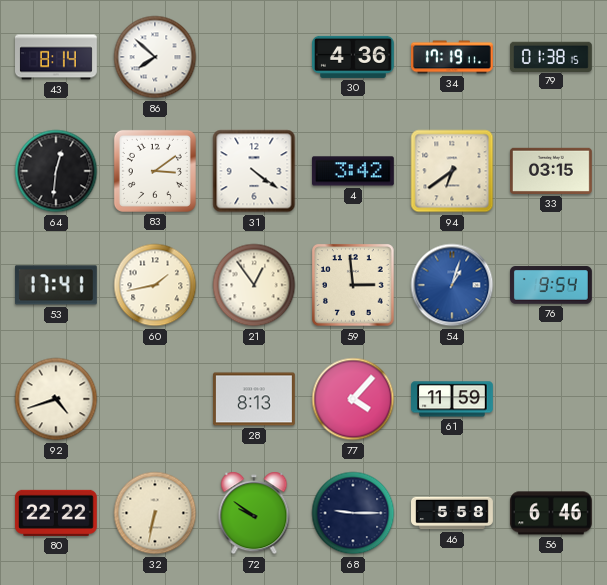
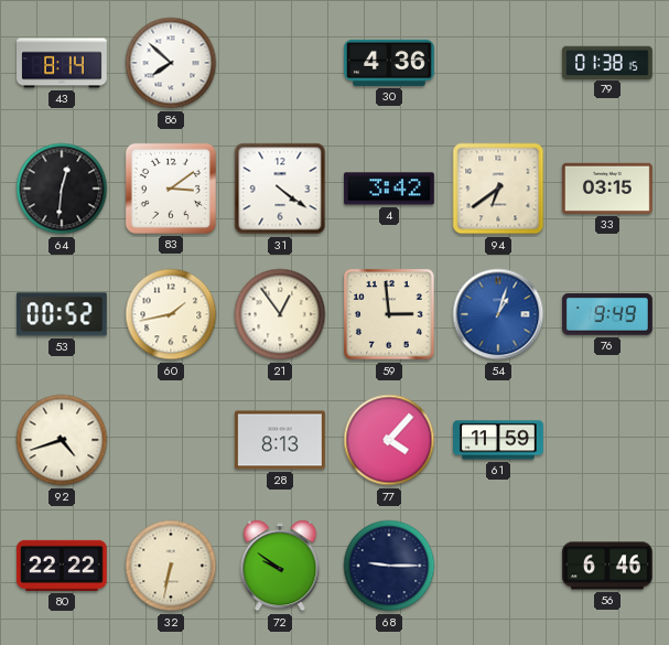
34: 17:19 -> none
53: 17:41 -> 00:52
76: 9:54 -> 9:49
46: 5:58 -> none
